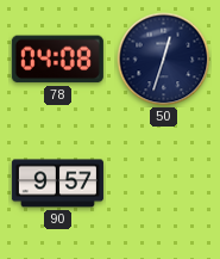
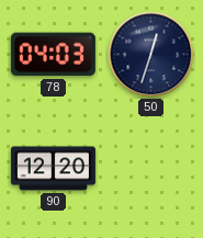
78: 04:08 -> 04:03
90: 9:57 -> 12:20
